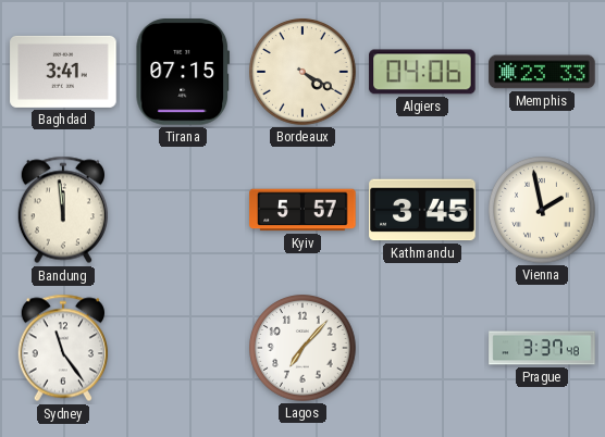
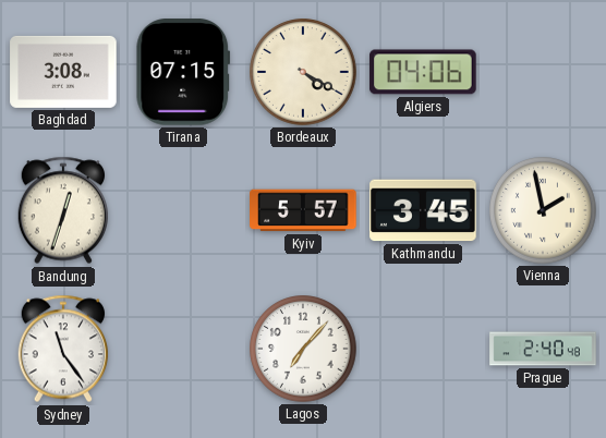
Baghdad: 3:41 -> 3:08
Memphis: 23:33 -> none
Bandung: 11:59 -> 12:33
Prague: 3:37 -> 2:40
